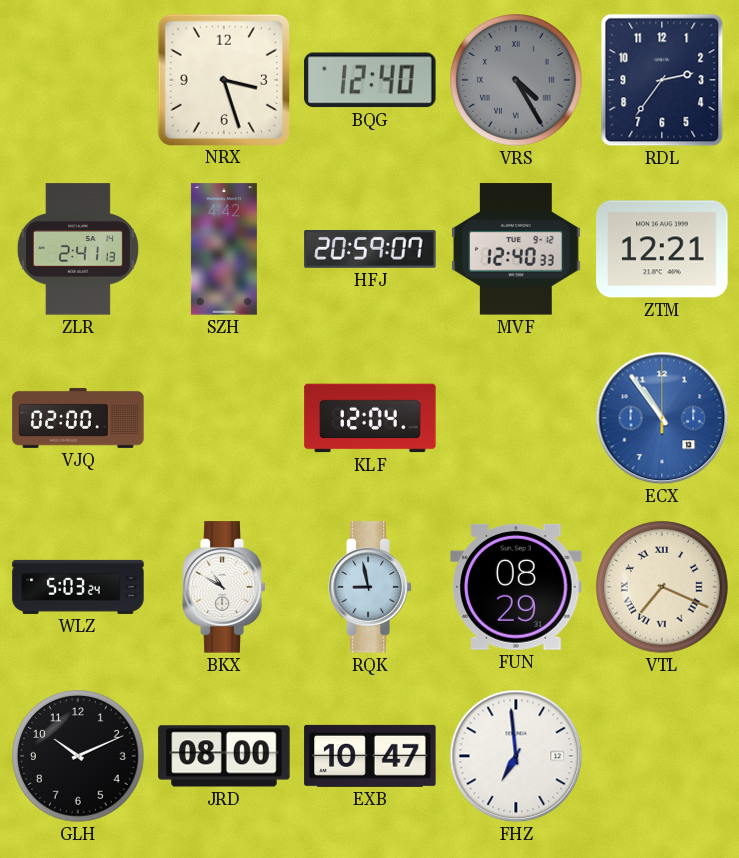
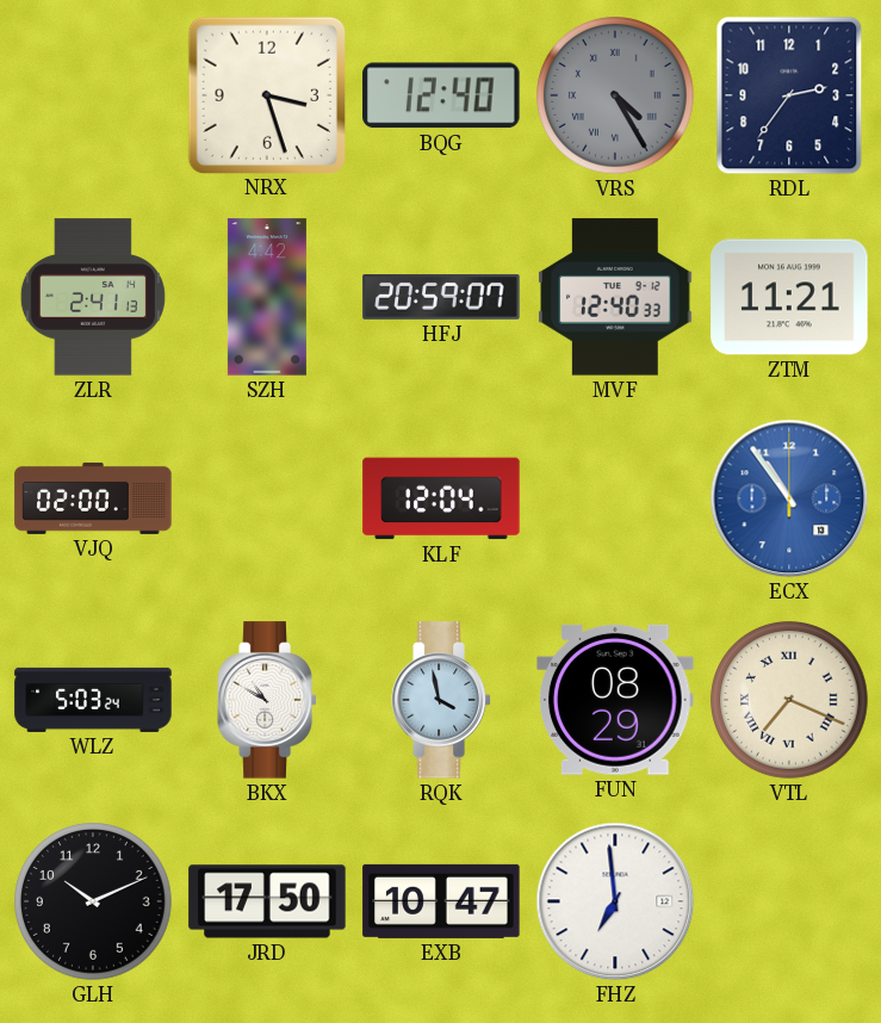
ZTM: 12:21 -> 11:21
RQK: 8:58 -> 3:58
JRD: 08:00 -> 17:50
